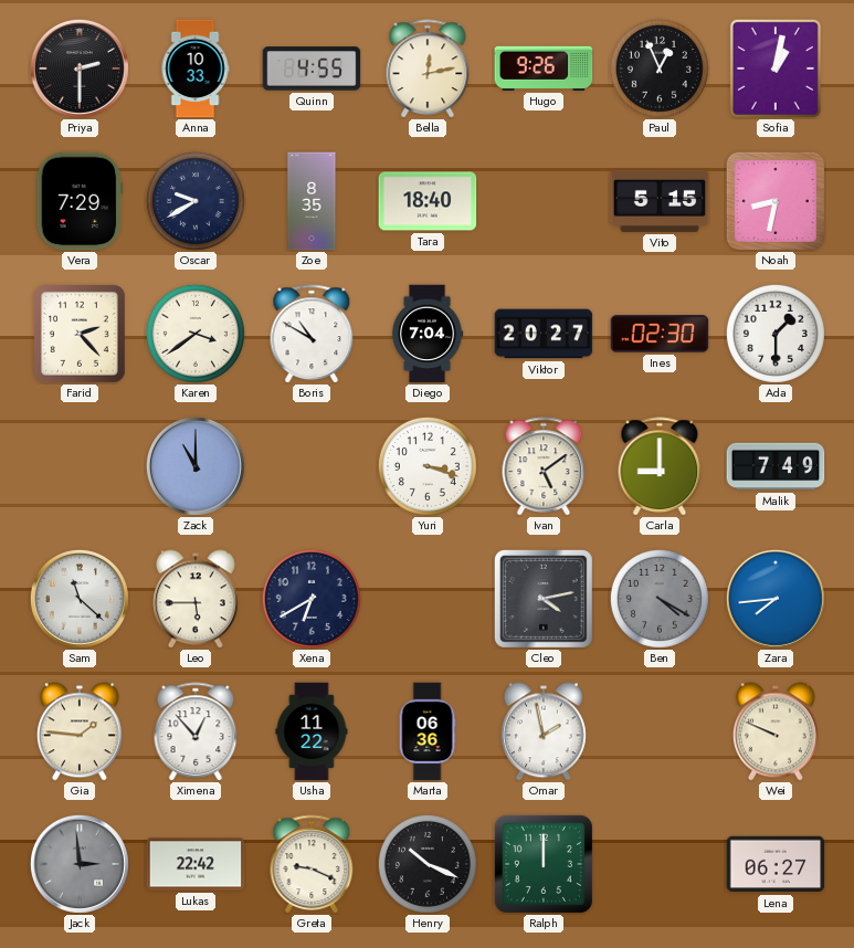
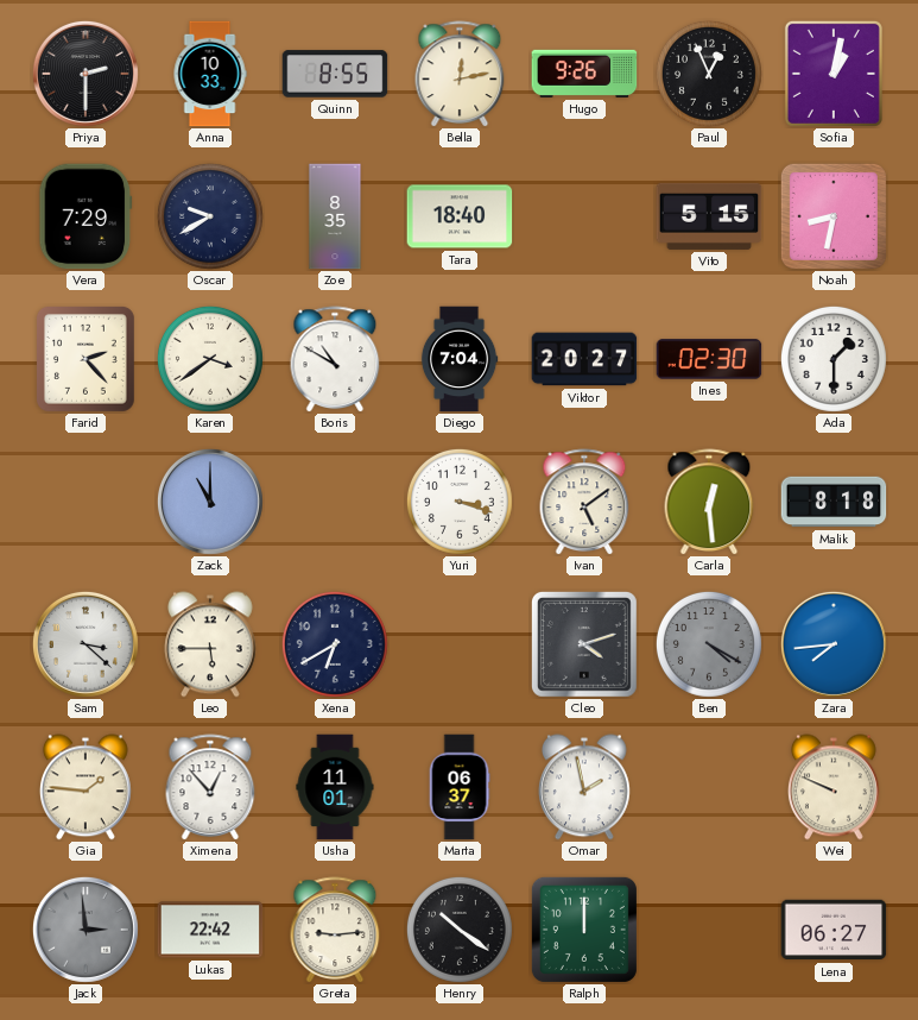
Quinn: 4:55 -> 8:55
Carla: 9:00 -> 12:29
Malik: 7:49 -> 8:18
Sam: 11:22 -> 3:22
Cleo: 4:13 -> 4:12
Usha: 11:22 -> 11:01
Marta: 06:36 -> 06:37
Greta: 9:19 -> 9:14
Henry: 10:19 -> 10:21
